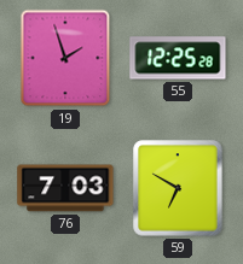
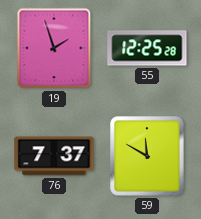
76: 7:03 -> 7:37
59: 6:50 -> 11:50
